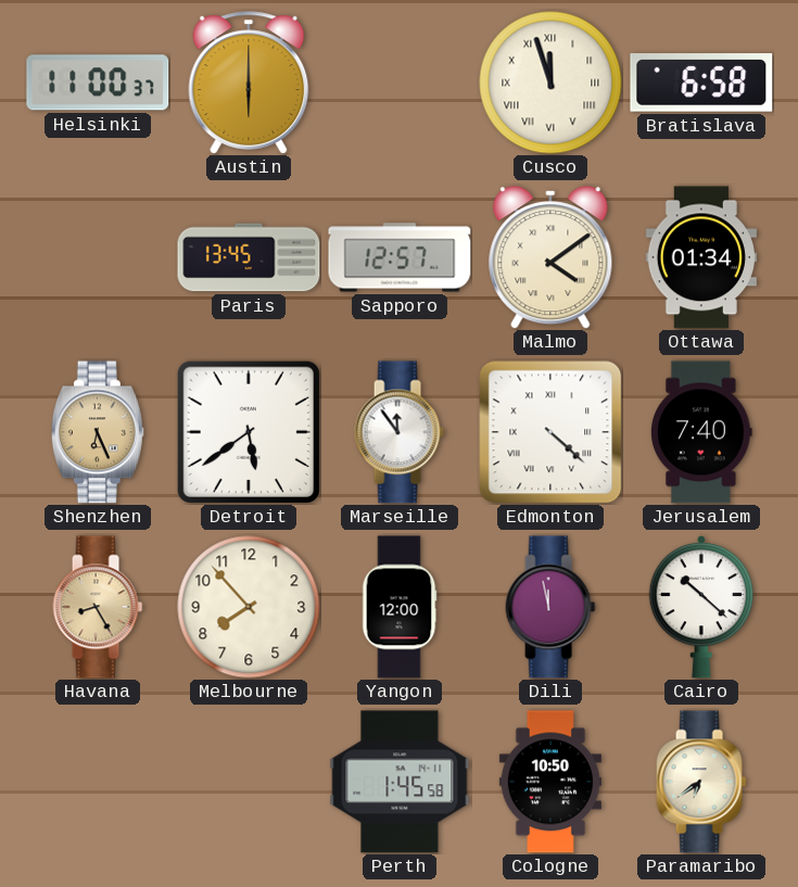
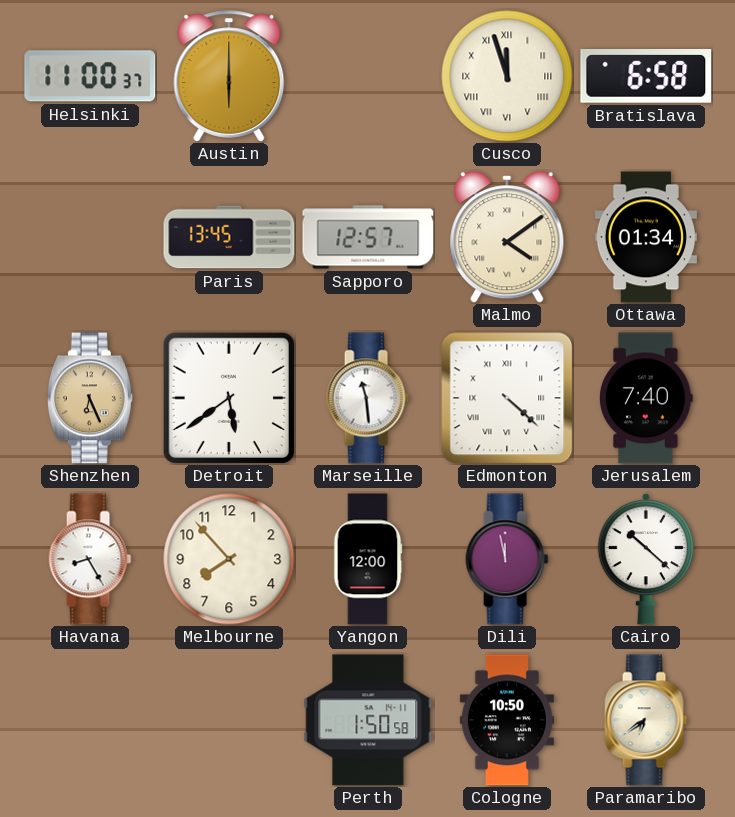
Marseille: 11:54 -> 11:29
Havana dial: champagne -> white
Perth: 1:45 -> 1:50
